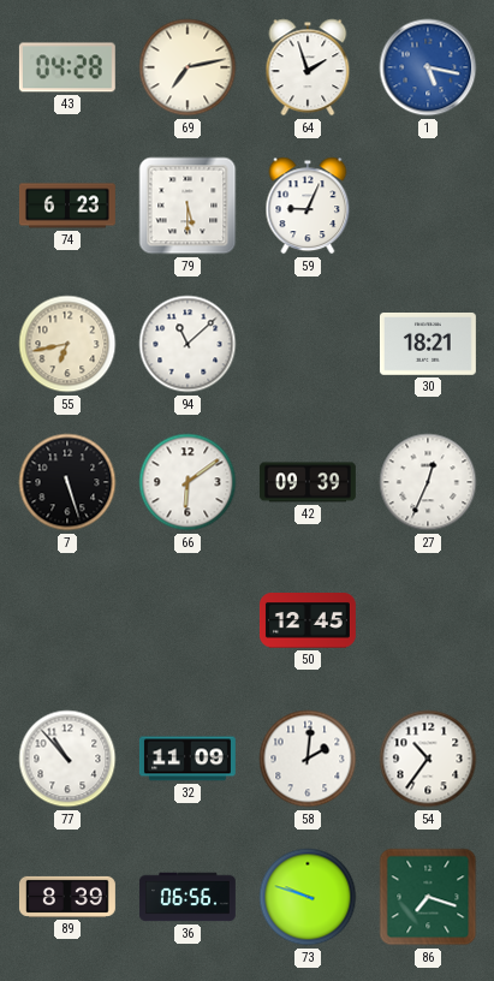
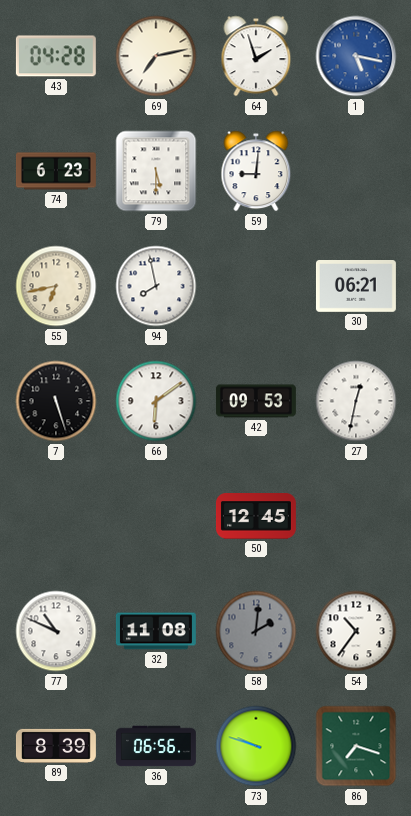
59: 9:04 -> 9:01
94: 11:08 -> 7:58
30: 18:21 -> 06:21
42: 09:39 -> 09:53
27: 12:34 -> 12:32
77: 10:53 -> 10:49
32: 11:09 -> 11:08
58 dial: white -> grey
